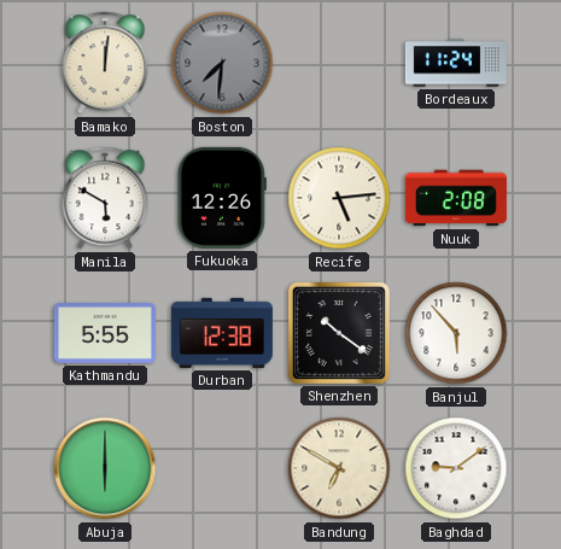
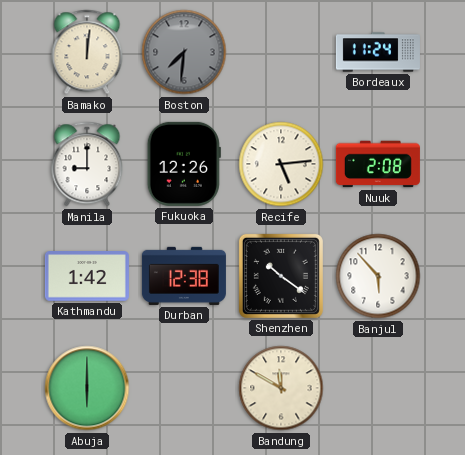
Manila: 5:50 -> 9:00
Kathmandu: 5:55 -> 1:42
Bandung: 6:50 -> 11:50
Baghdad: 9:09 -> none
